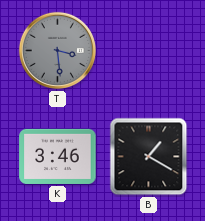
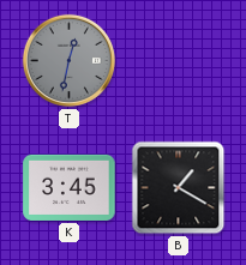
T: 3:29 -> 12:32
K: 3:46 -> 3:45
